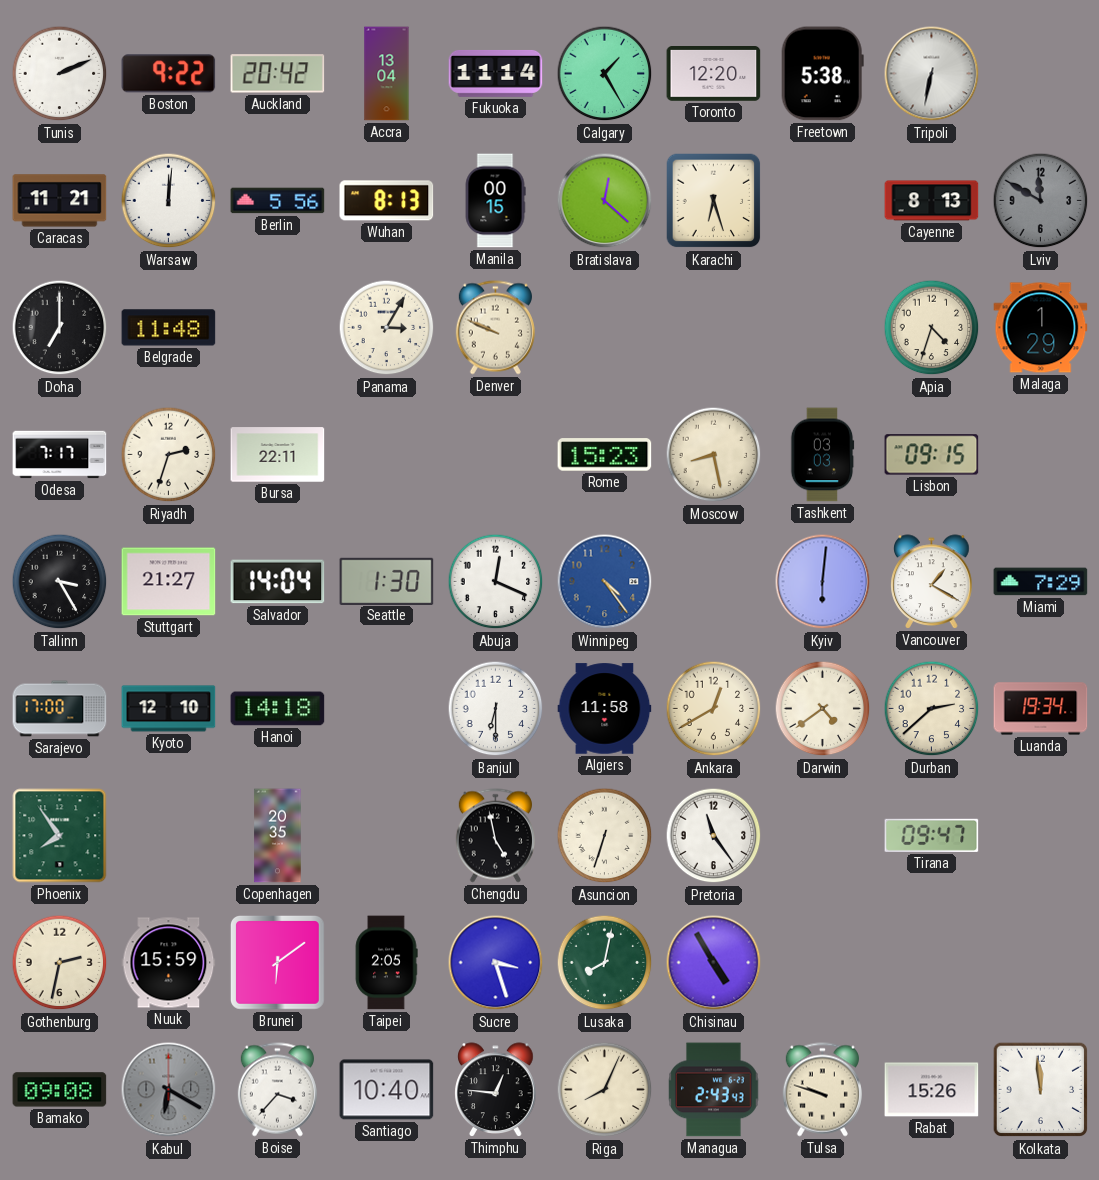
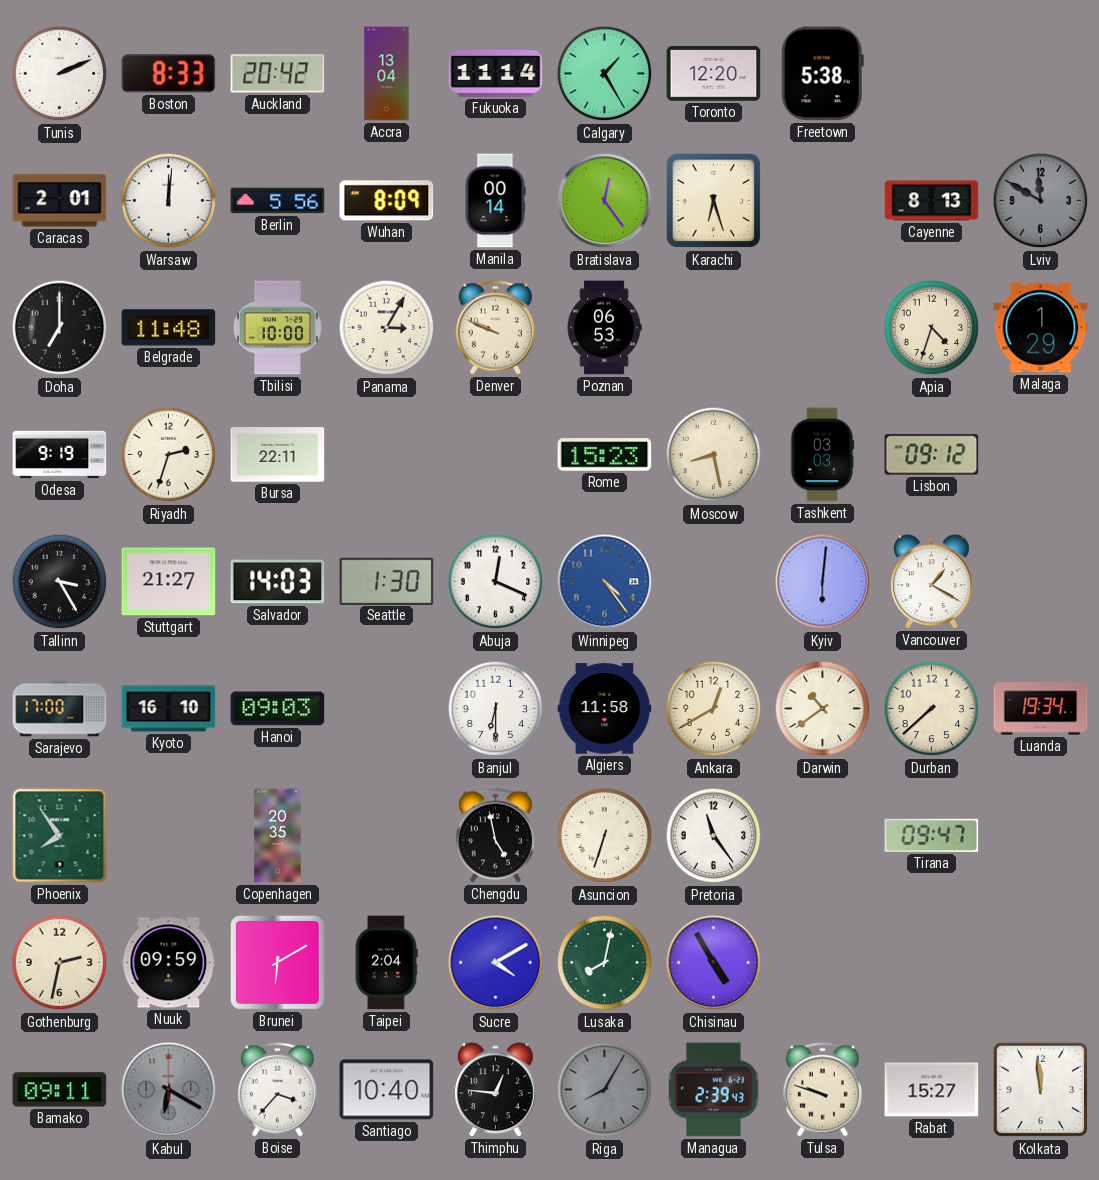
Boston: 9:22 -> 8:33
Tripoli: 6:32 -> none
Caracas: 11:21 -> 2:01
Wuhan: 8:13 -> 8:09
Manila: 00:15 -> 00:14
Bratislava: 12:22 -> 12:24
Tbilisi: none -> 10:00
Poznan: none -> 06:53
Odesa: 7:17 -> 9:19
Lisbon: 09:15 -> 09:12
Salvador: 14:04 -> 14:03
Miami: 7:29 -> none
Kyoto: 12:10 -> 16:10
Hanoi: 14:18 -> 09:03
Darwin: 4:39 -> 10:39
Durban: 2:38 -> 7:38
Nuuk: 15:59 -> 09:59
Brunei: 6:09 -> 6:10
Taipei: 2:05 -> 2:04
Sucre: 3:27 -> 4:10
Bamako: 09:08 -> 09:11
Riga: 8:04 -> 8:05
Riga dial: cream -> grey
Managua: 2:43 -> 2:39
Rabat: 15:26 -> 15:27
